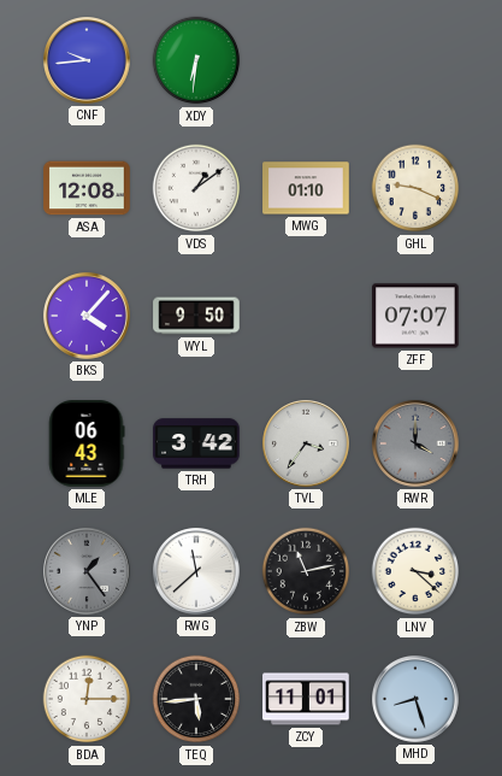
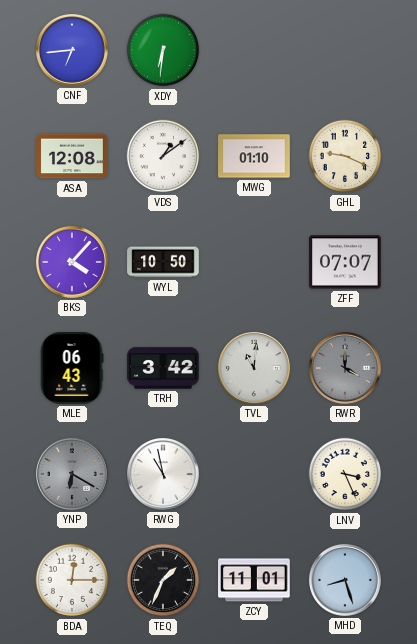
CNF: 9:44 -> 6:44
WYL: 9:50 -> 10:50
TVL: 3:36 -> 11:01
YNP: 1:24 -> 6:20
RWG: 11:38 -> 10:58
ZBW: 11:13 -> none
LNV: 3:22 -> 3:26
TEQ: 5:44 -> 1:34
